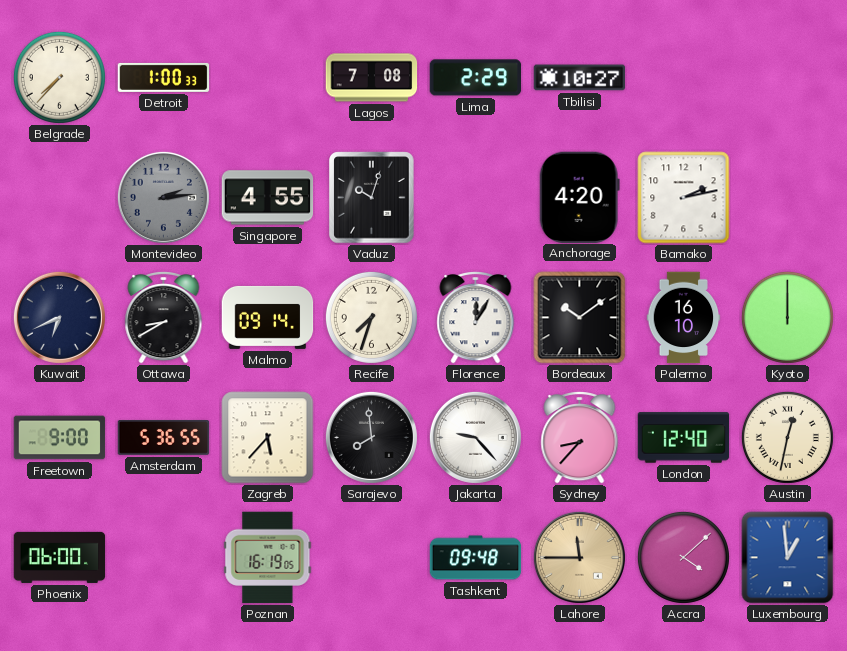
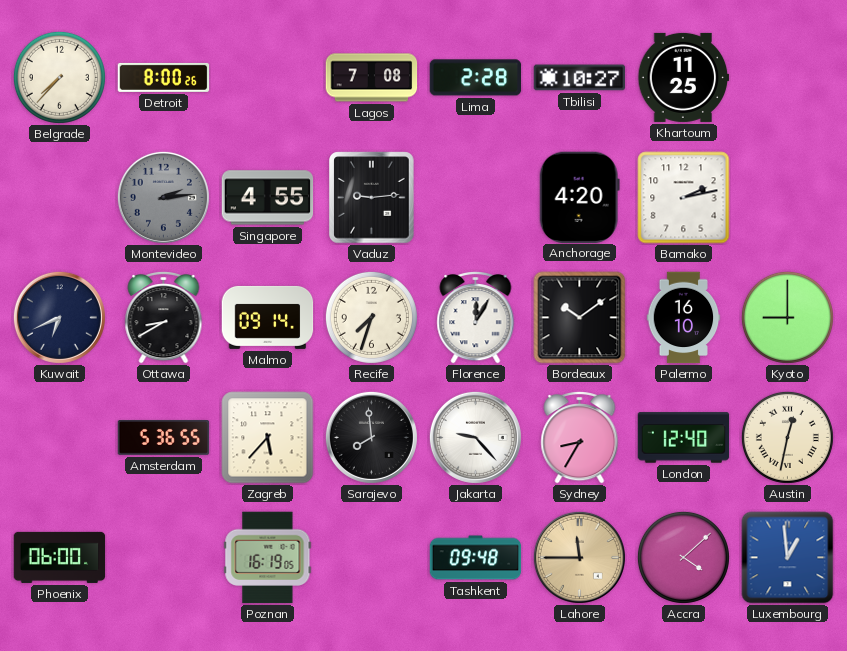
Detroit: 1:00 -> 8:00
Lima: 2:29 -> 2:28
Khartoum: none -> 11:25
Vaduz: 10:03 -> 9:14
Kyoto: 12:00 -> 9:00
Freetown: 9:00 -> none
Sydney: 8:37 -> 8:35
